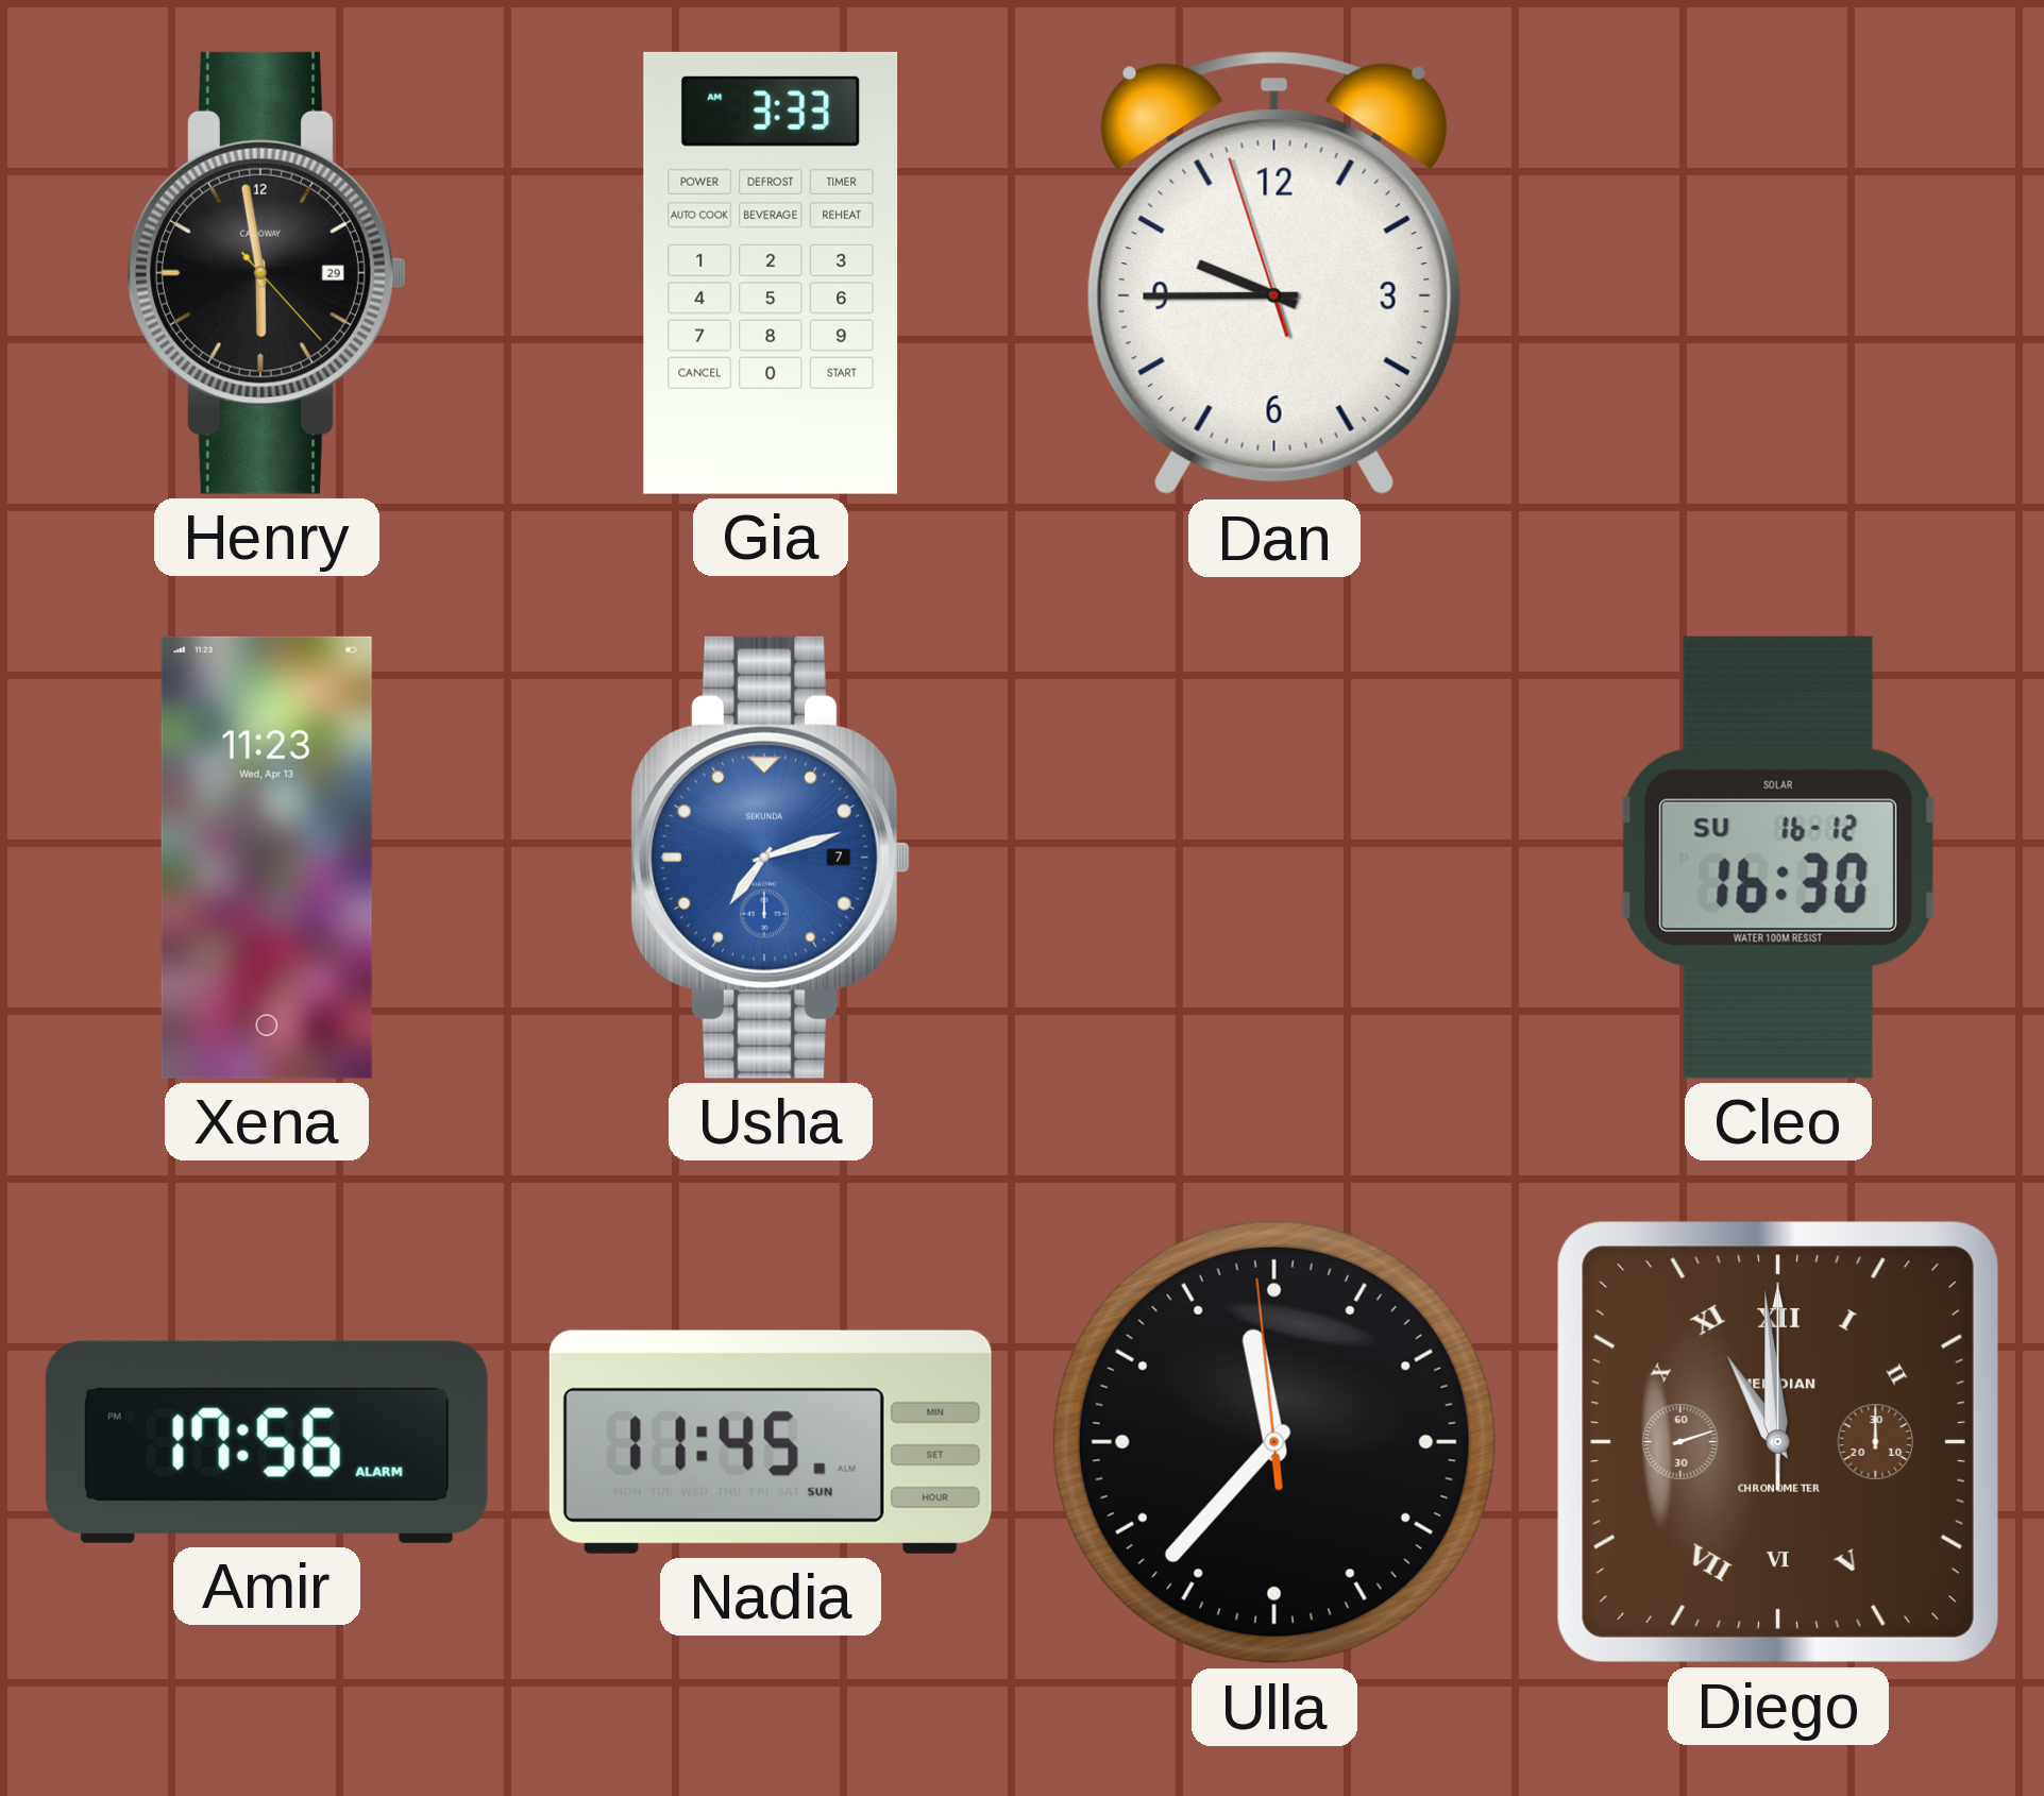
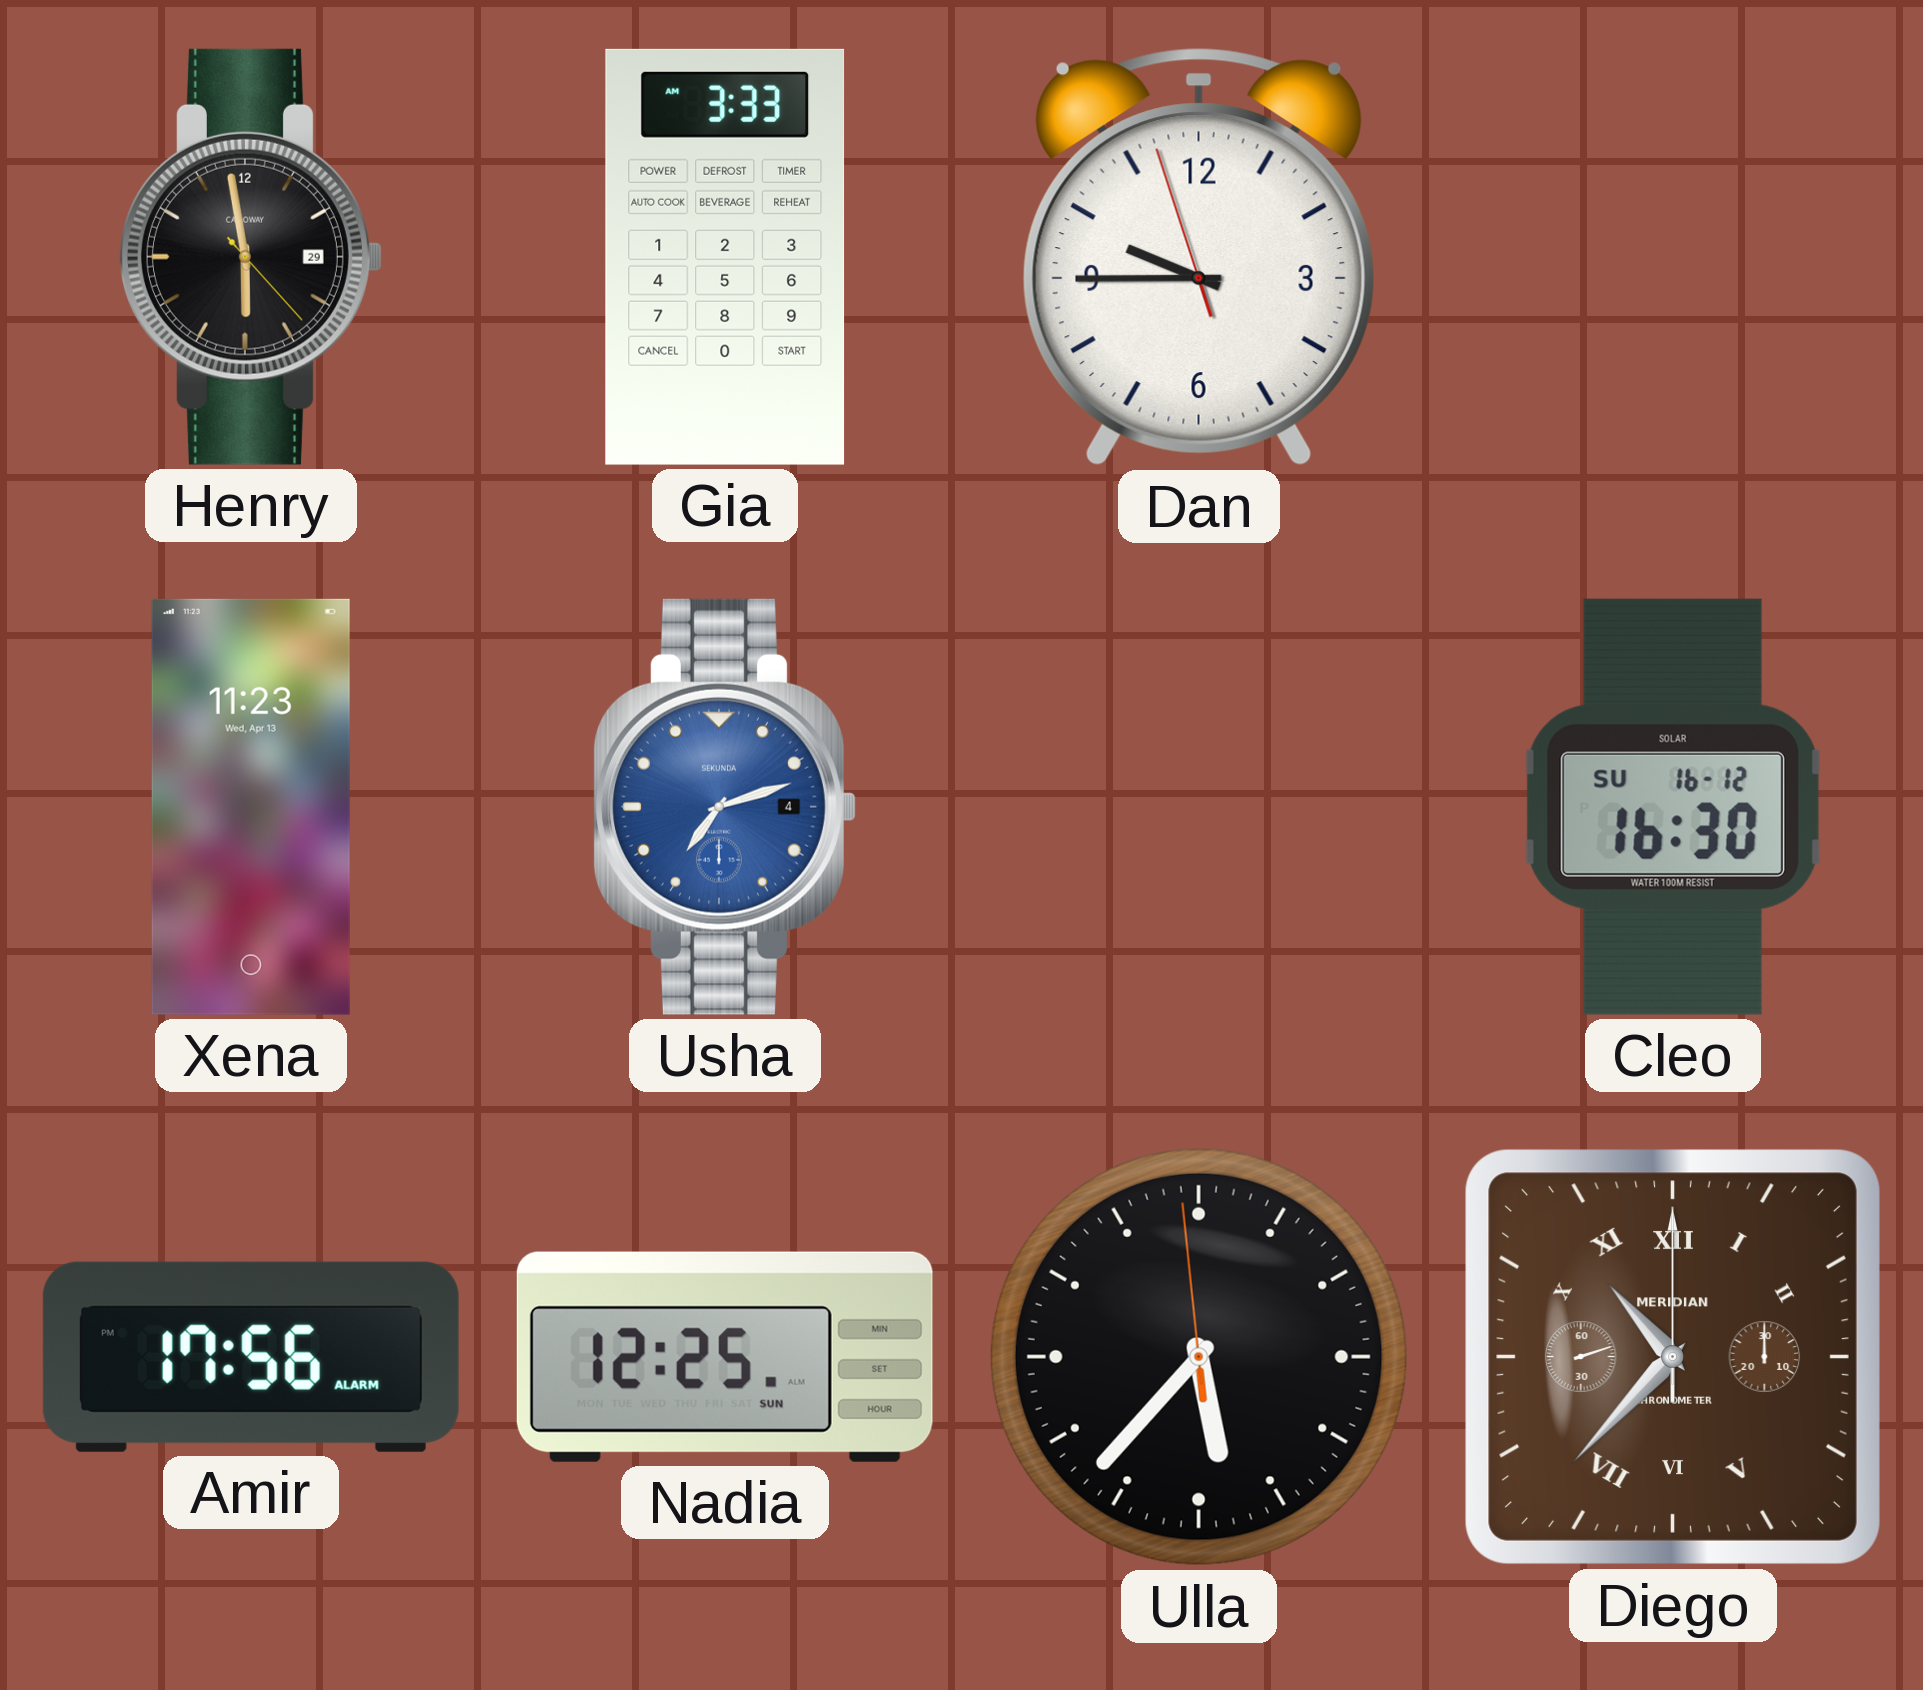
Usha date: 7 -> 4
Nadia: 11:45 -> 12:25
Ulla: 11:36 -> 5:36
Diego: 10:59 -> 10:37
